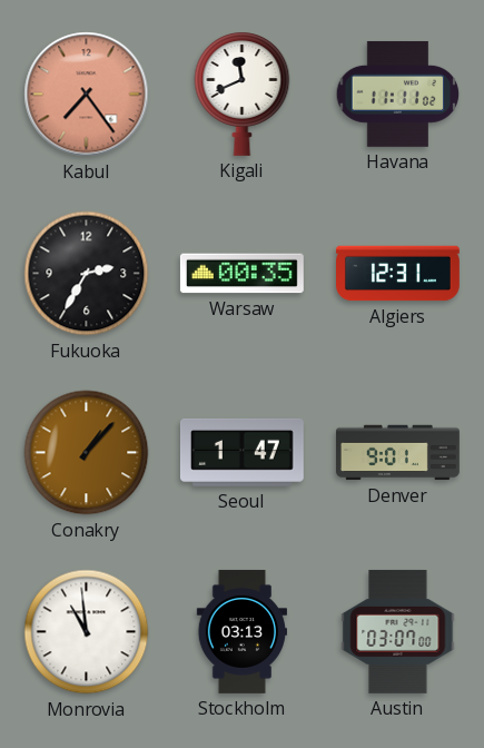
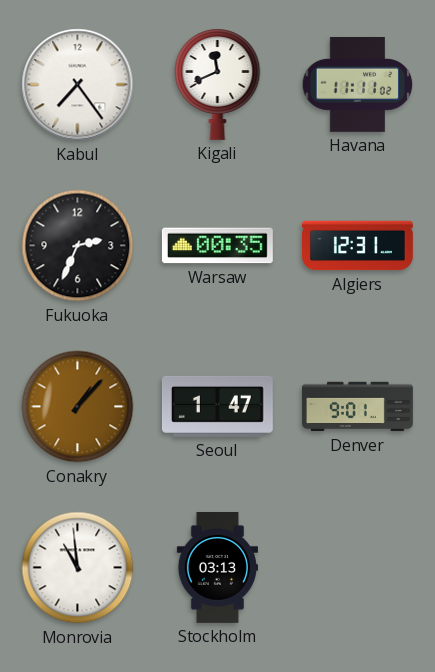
Kabul dial: salmon -> white
Fukuoka: 2:35 -> 2:34
Austin: 03:07 -> none
